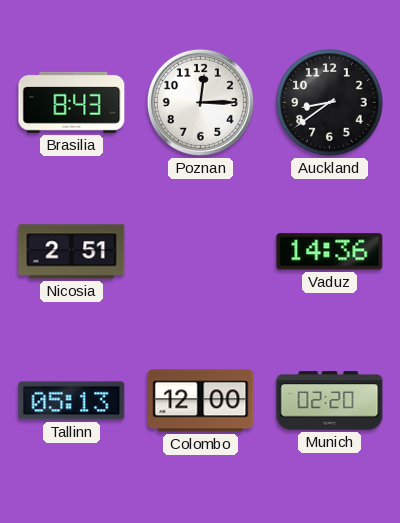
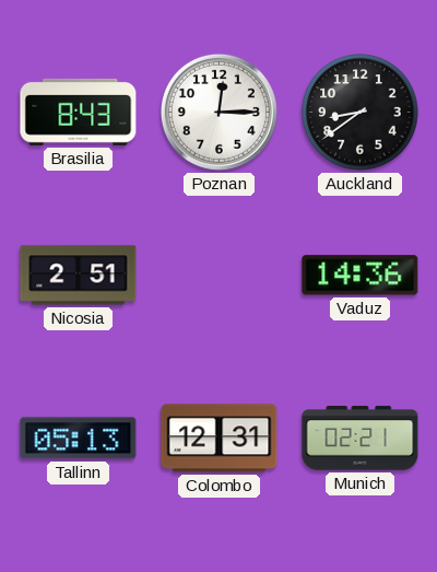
Colombo: 12:00 -> 12:31
Munich: 02:20 -> 02:21
